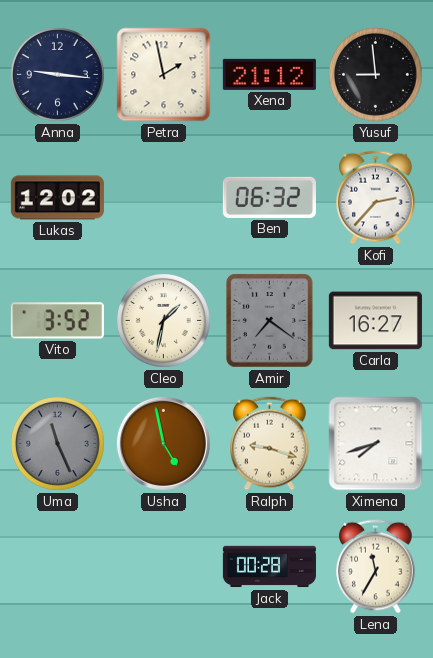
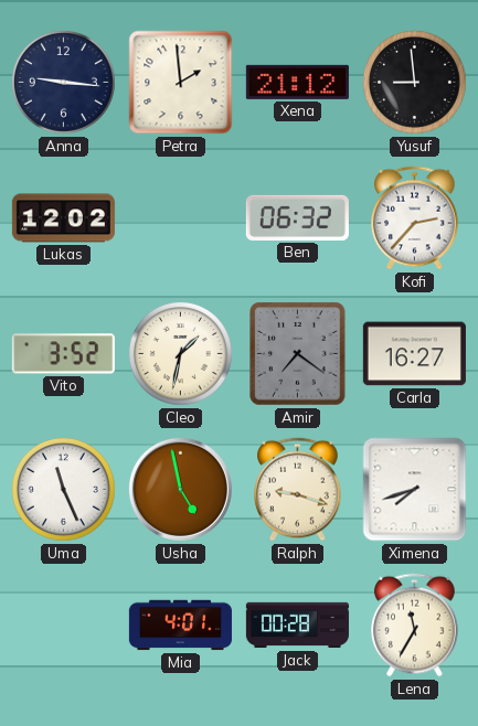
Petra: 1:58 -> 1:59
Uma dial: grey -> white
Mia: none -> 4:01
